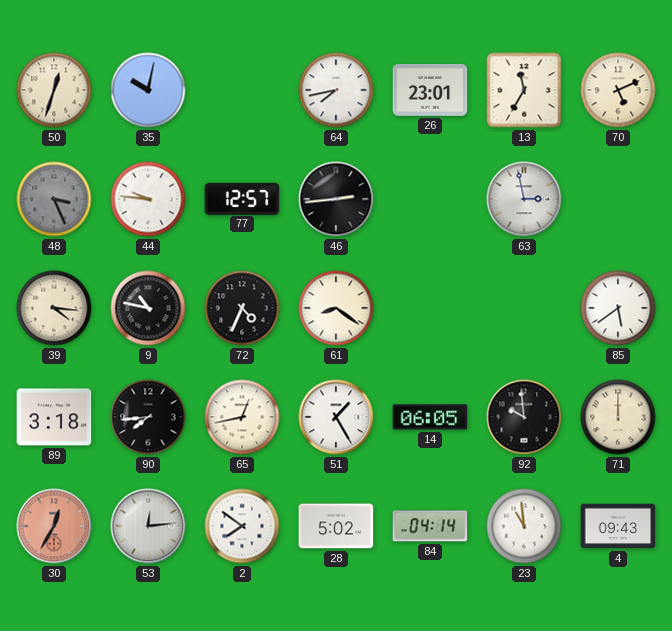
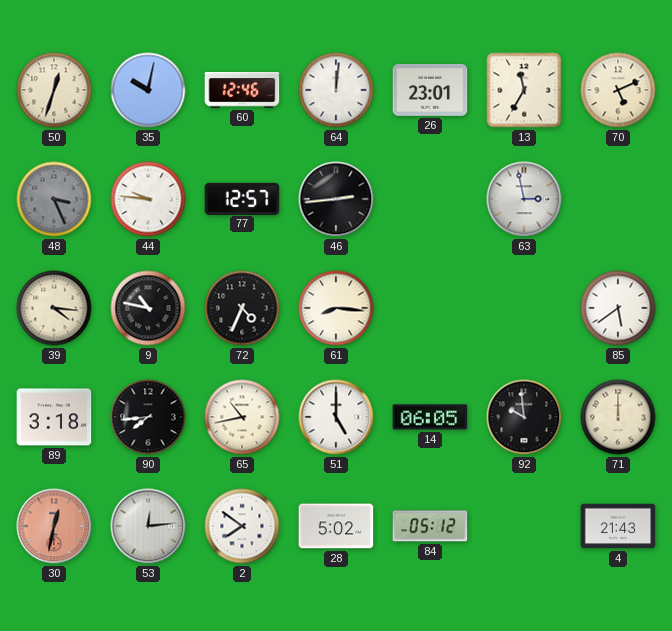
60: none -> 12:46
64: 7:43 -> 12:01
61: 8:21 -> 8:16
65: 12:43 -> 10:43
51: 1:25 -> 5:00
30: 12:35 -> 12:32
84: 04:14 -> 05:12
23: 10:59 -> none
4: 09:43 -> 21:43
